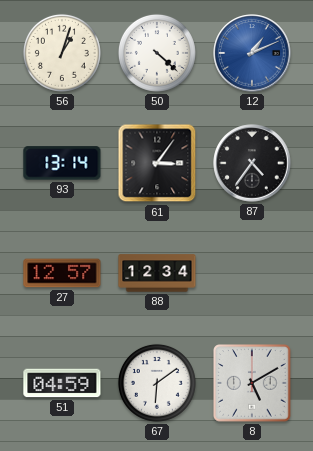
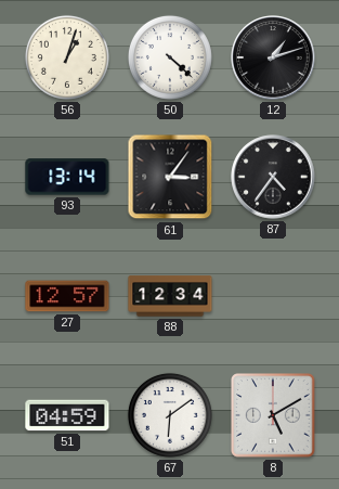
12: 1:11 -> 1:12
12 dial: blue -> black
